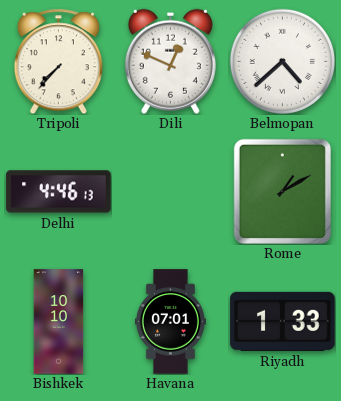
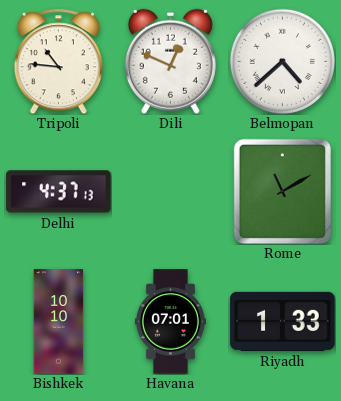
Tripoli: 7:37 -> 10:46
Delhi: 4:46 -> 4:37
Rome: 1:10 -> 11:10
